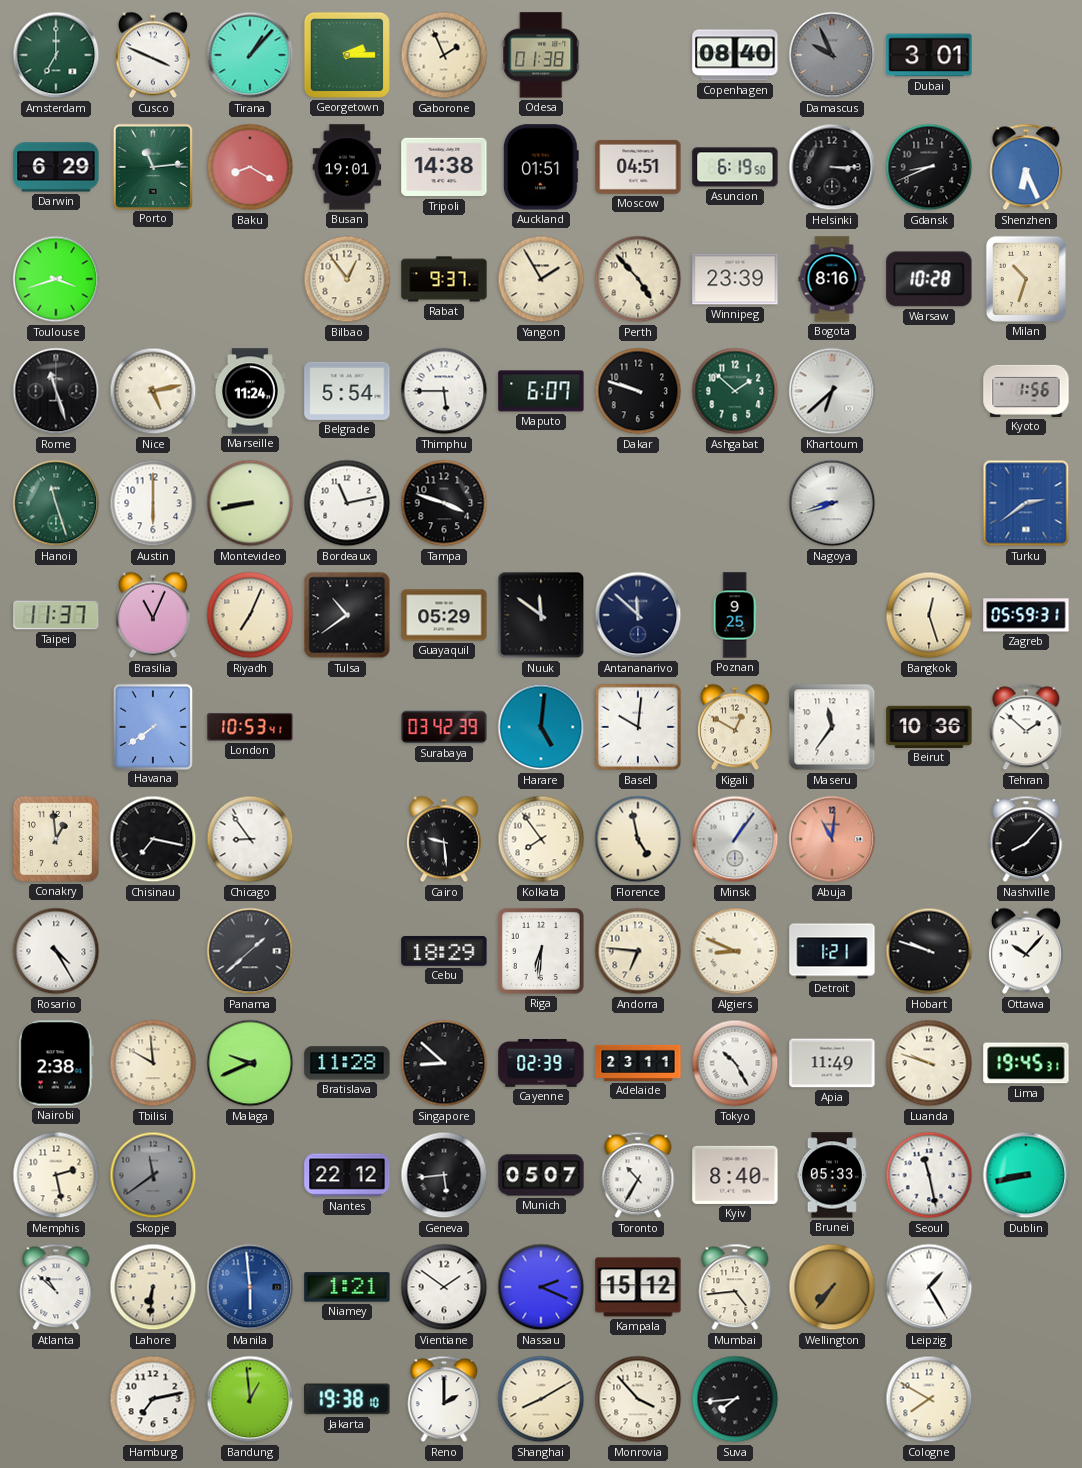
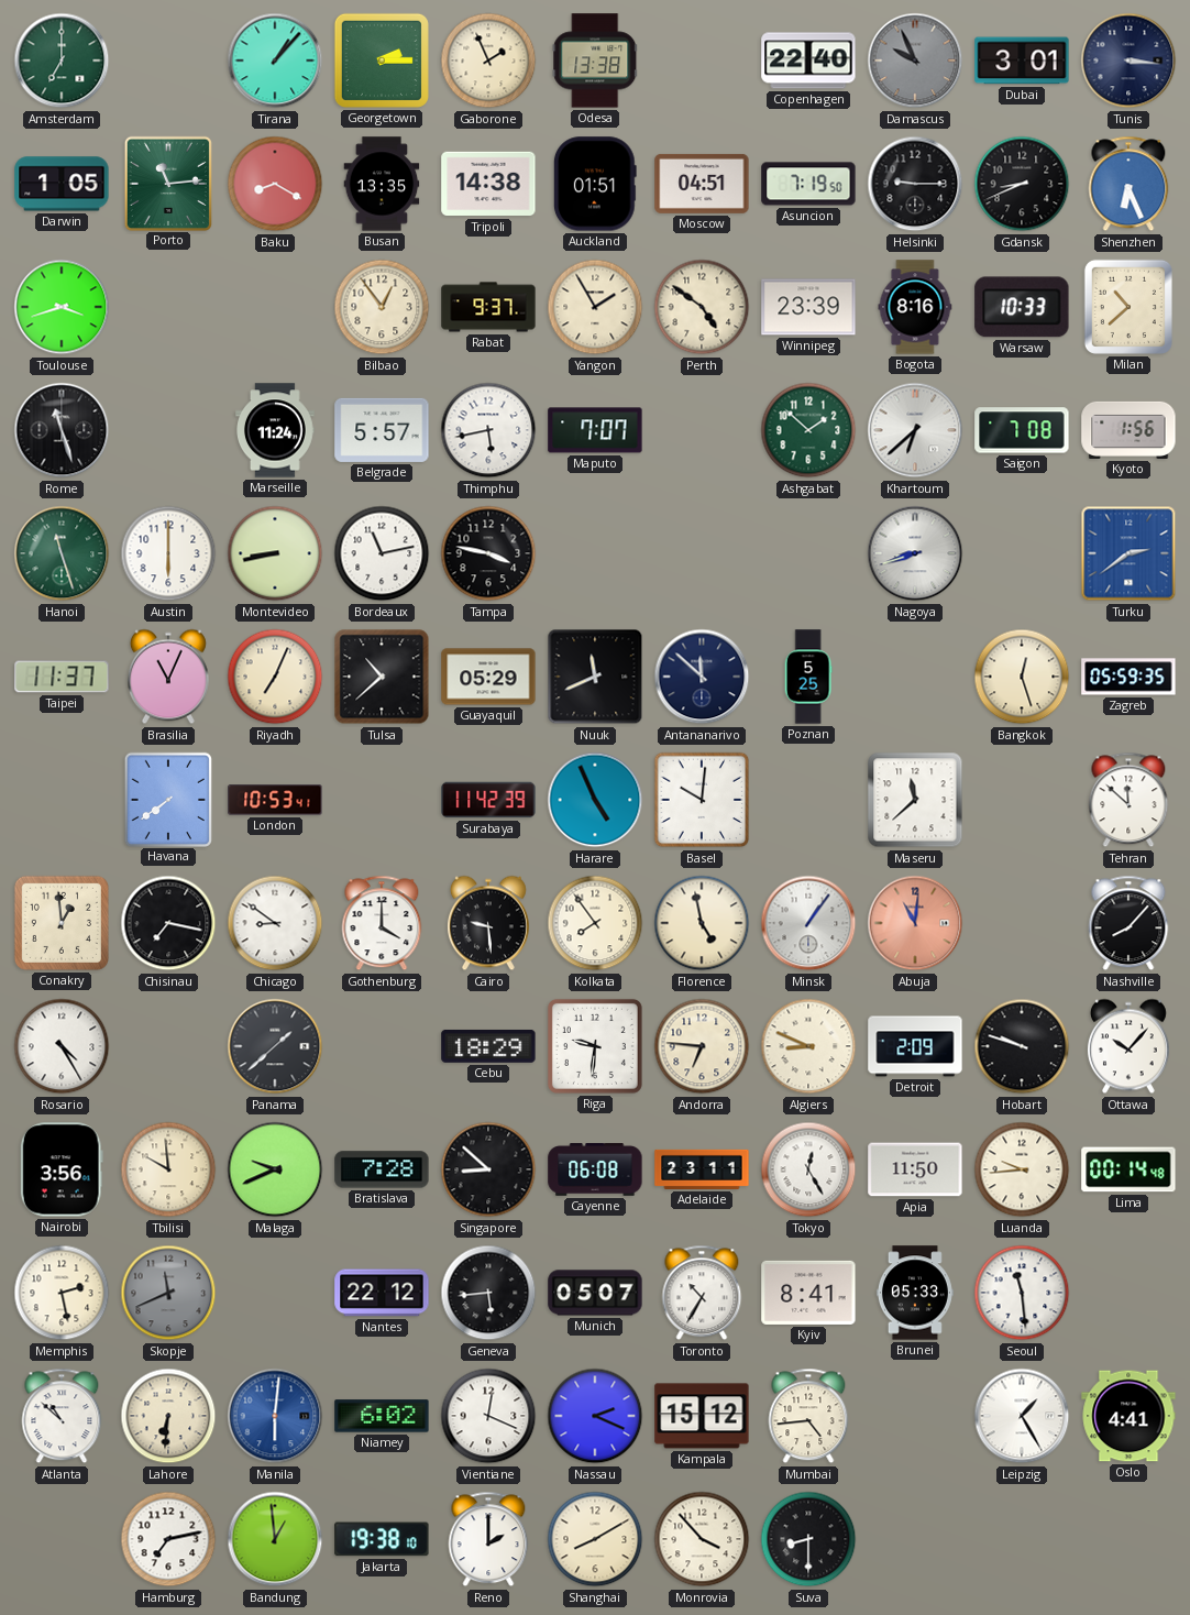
Cusco: 3:49 -> none
Odesa: 01:38 -> 13:38
Copenhagen: 08:40 -> 22:40
Tunis: none -> 3:16
Darwin: 6:29 -> 1:05
Busan: 19:01 -> 13:35
Asuncion: 6:19 -> 7:19
Helsinki: 3:15 -> 9:15
Perth: 4:53 -> 4:51
Warsaw: 10:28 -> 10:33
Milan: 10:33 -> 10:38
Nice: 5:13 -> none
Belgrade: 5:54 -> 5:57
Thimphu: 5:45 -> 5:43
Maputo: 6:07 -> 7:07
Dakar: 9:48 -> none
Saigon: none -> 7:08
Tampa: 3:48 -> 3:47
Tulsa: 10:39 -> 10:38
Nuuk: 11:51 -> 11:41
Poznan: 9:25 -> 5:25
Zagreb: 05:59:31 -> 05:59:35
Surabaya: 03:42 -> 11:42
Harare: 5:01 -> 4:56
Kigali: 12:50 -> none
Maseru: 11:36 -> 11:38
Beirut: 10:36 -> none
Tehran: 1:52 -> 11:52
Chicago: 8:54 -> 8:51
Gothenburg: none -> 4:00
Riga: 6:31 -> 9:31
Detroit: 1:21 -> 2:09
Nairobi: 2:38 -> 3:56
Bratislava: 11:28 -> 7:28
Cayenne: 02:39 -> 06:08
Tokyo: 10:25 -> 12:25
Apia: 11:49 -> 11:50
Luanda: 9:48 -> 9:44
Lima: 19:45 -> 00:14
Skopje: 11:39 -> 11:41
Kyiv: 8:40 -> 8:41
Seoul: 11:28 -> 11:29
Dublin: 8:43 -> none
Manila: 5:59 -> 6:01
Niamey: 1:21 -> 6:02
Vientiane: 1:51 -> 12:19
Wellington: 7:36 -> none
Oslo: none -> 4:41
Suva: 7:44 -> 8:30
Cologne: 7:50 -> none
